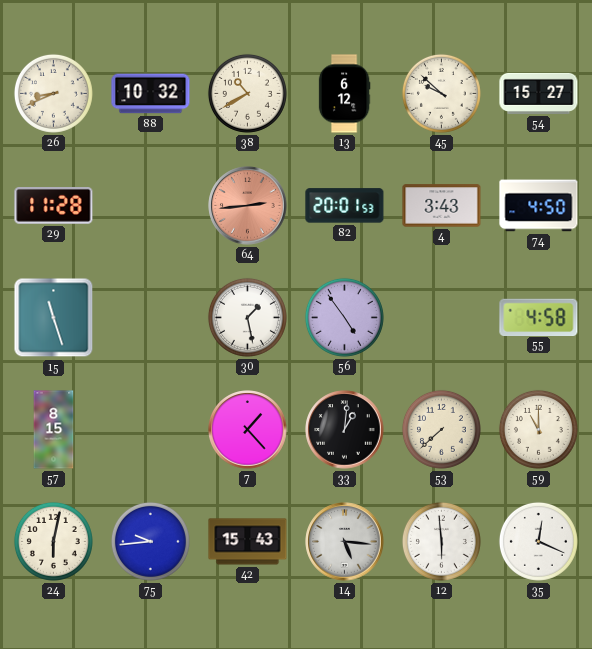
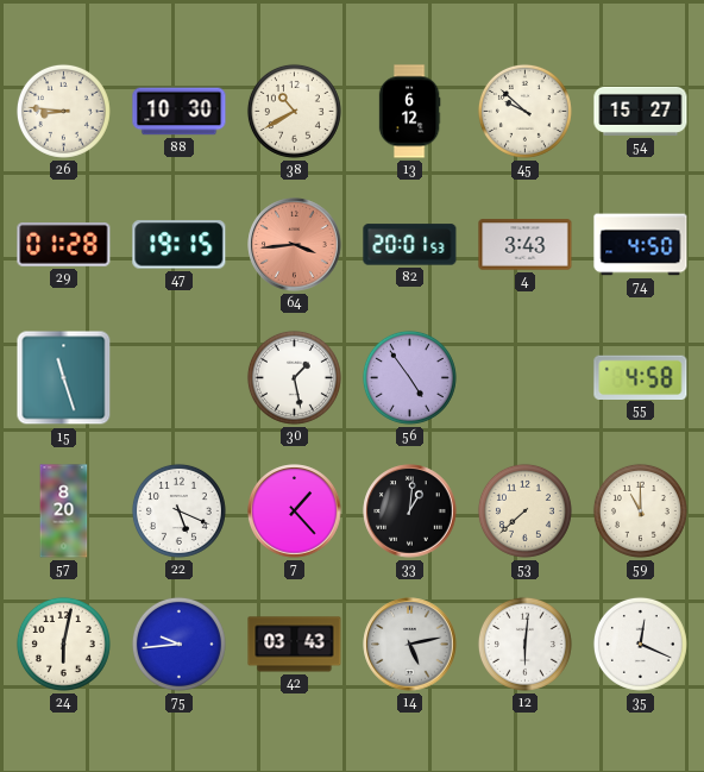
26: 8:41 -> 8:46
88: 10:32 -> 10:30
29: 11:28 -> 01:28
47: none -> 19:15
64: 2:44 -> 3:44
57: 8:15 -> 8:20
22: none -> 5:19
42: 15:43 -> 03:43
14: 5:16 -> 5:13
12: 5:59 -> 6:01
